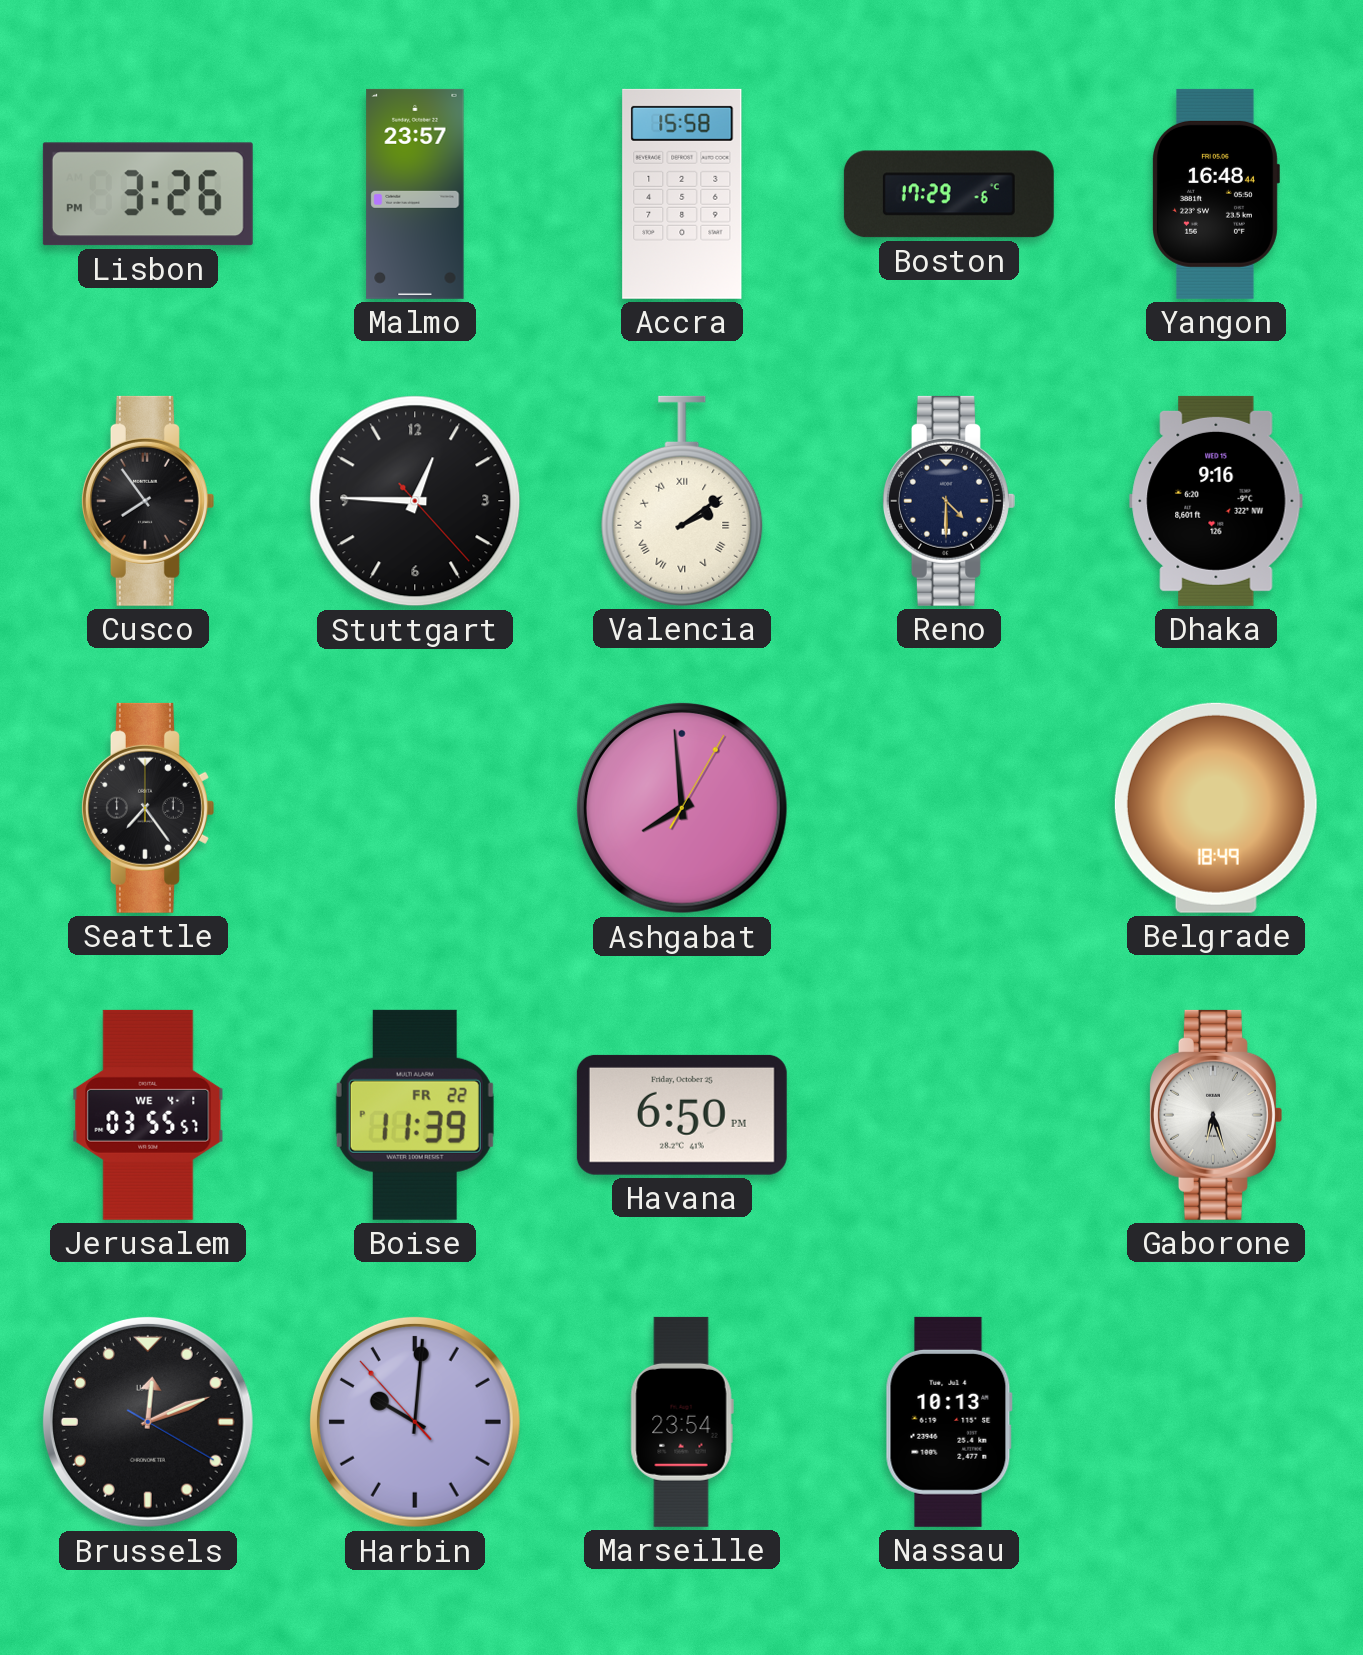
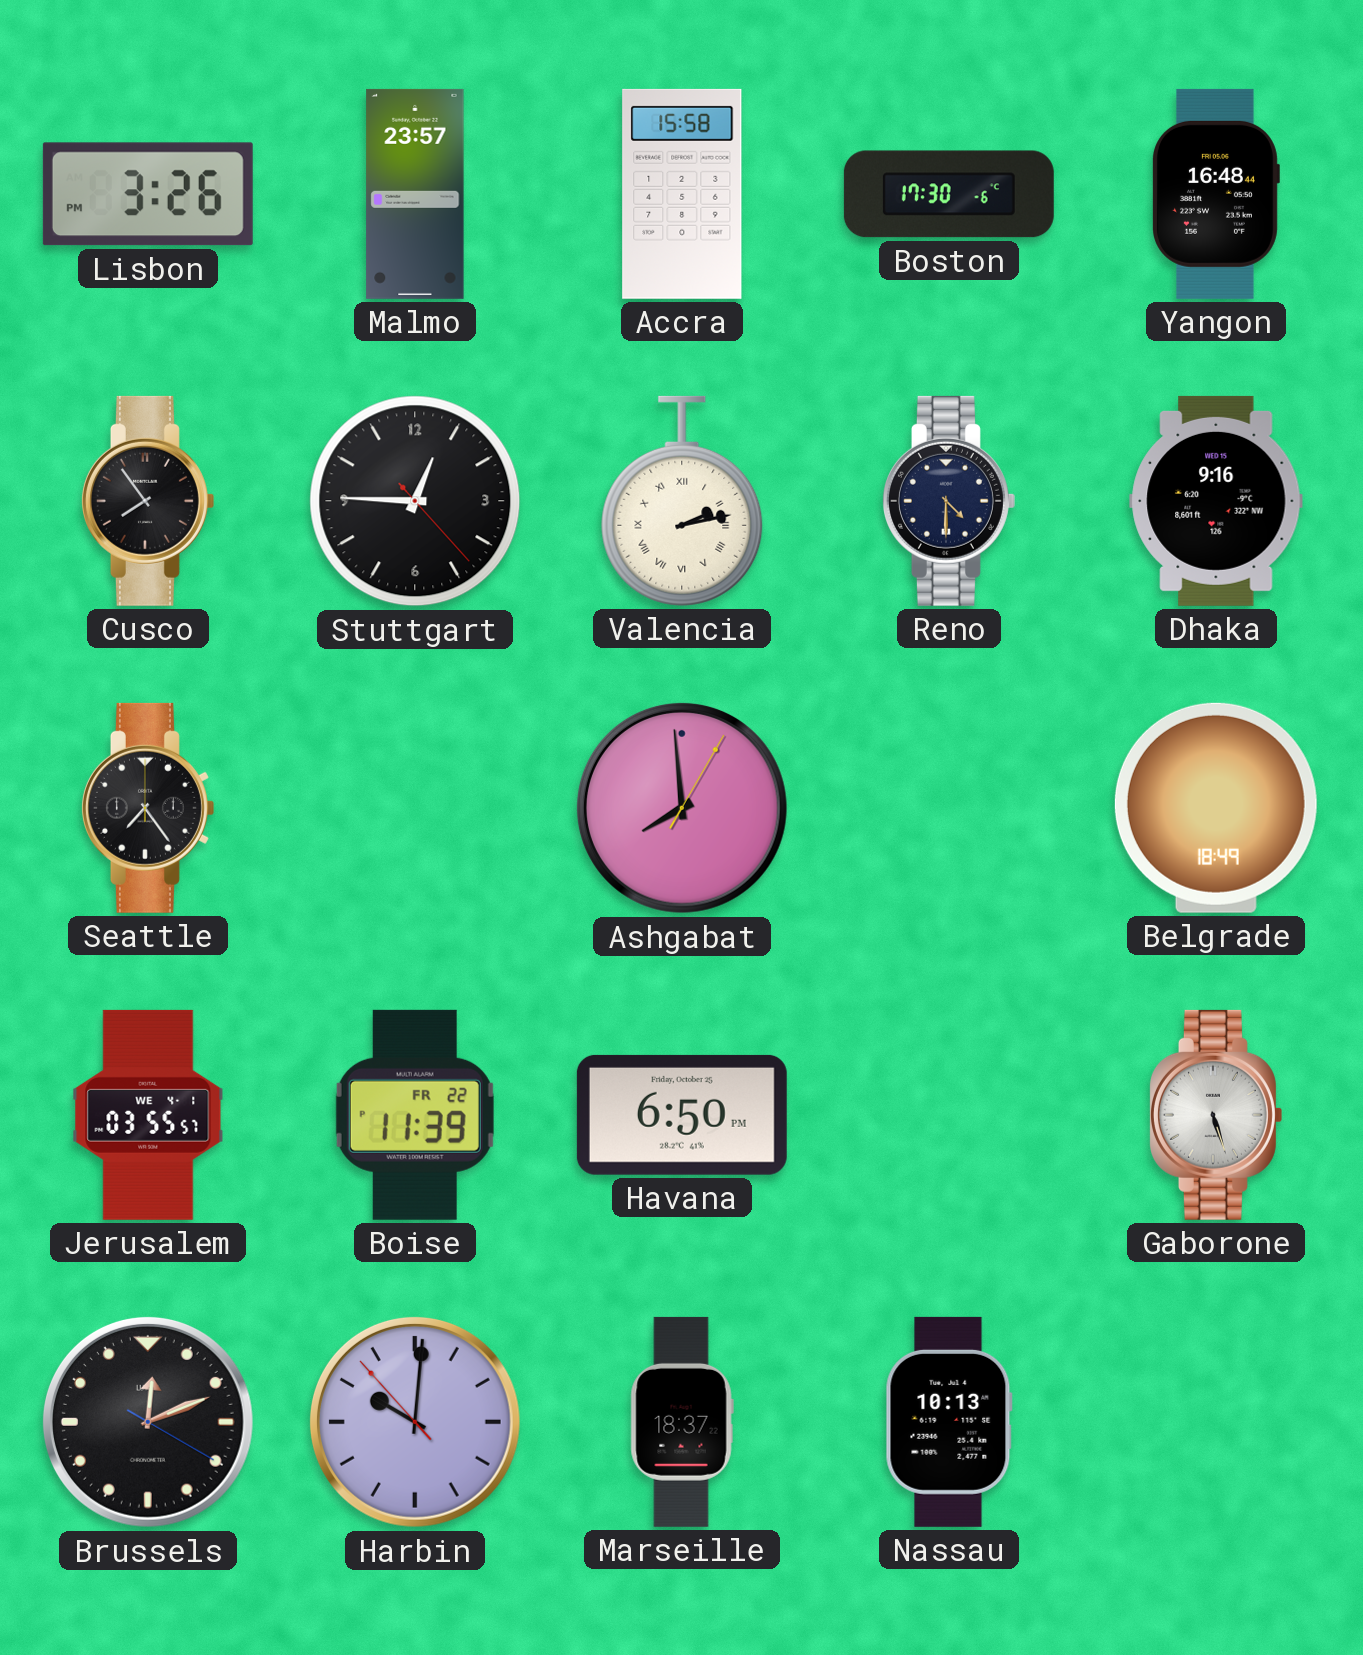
Boston: 17:29 -> 17:30
Valencia: 2:09 -> 2:13
Gaborone: 6:27 -> 5:27
Marseille: 23:54 -> 18:37
